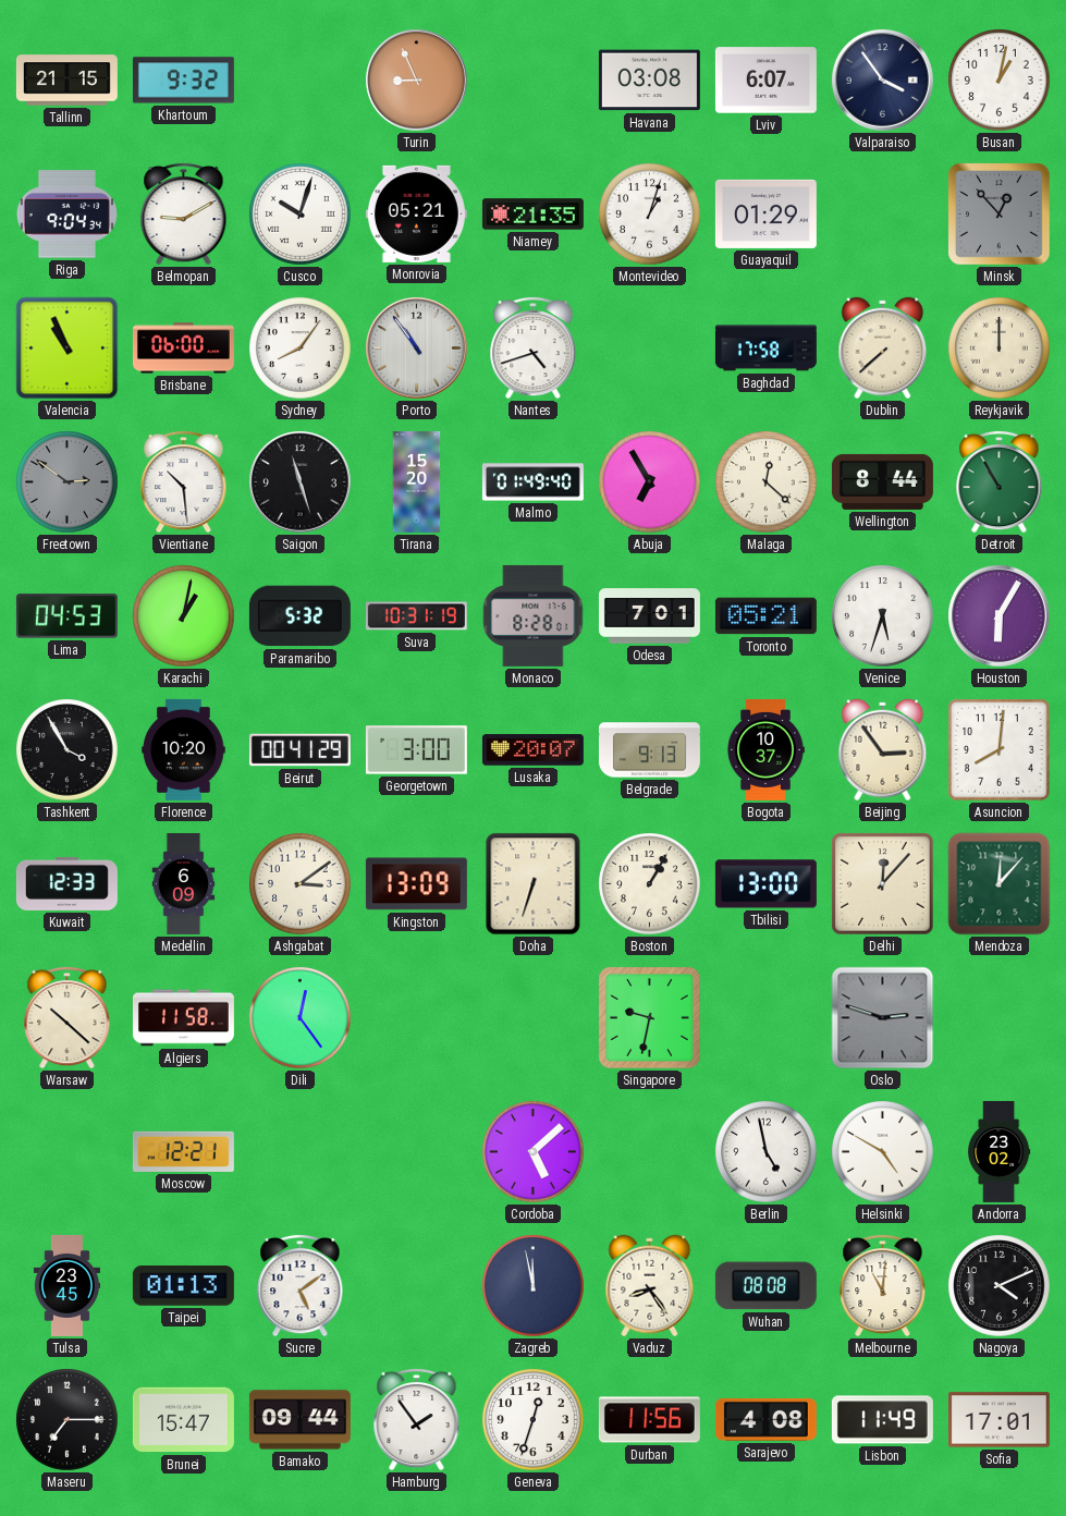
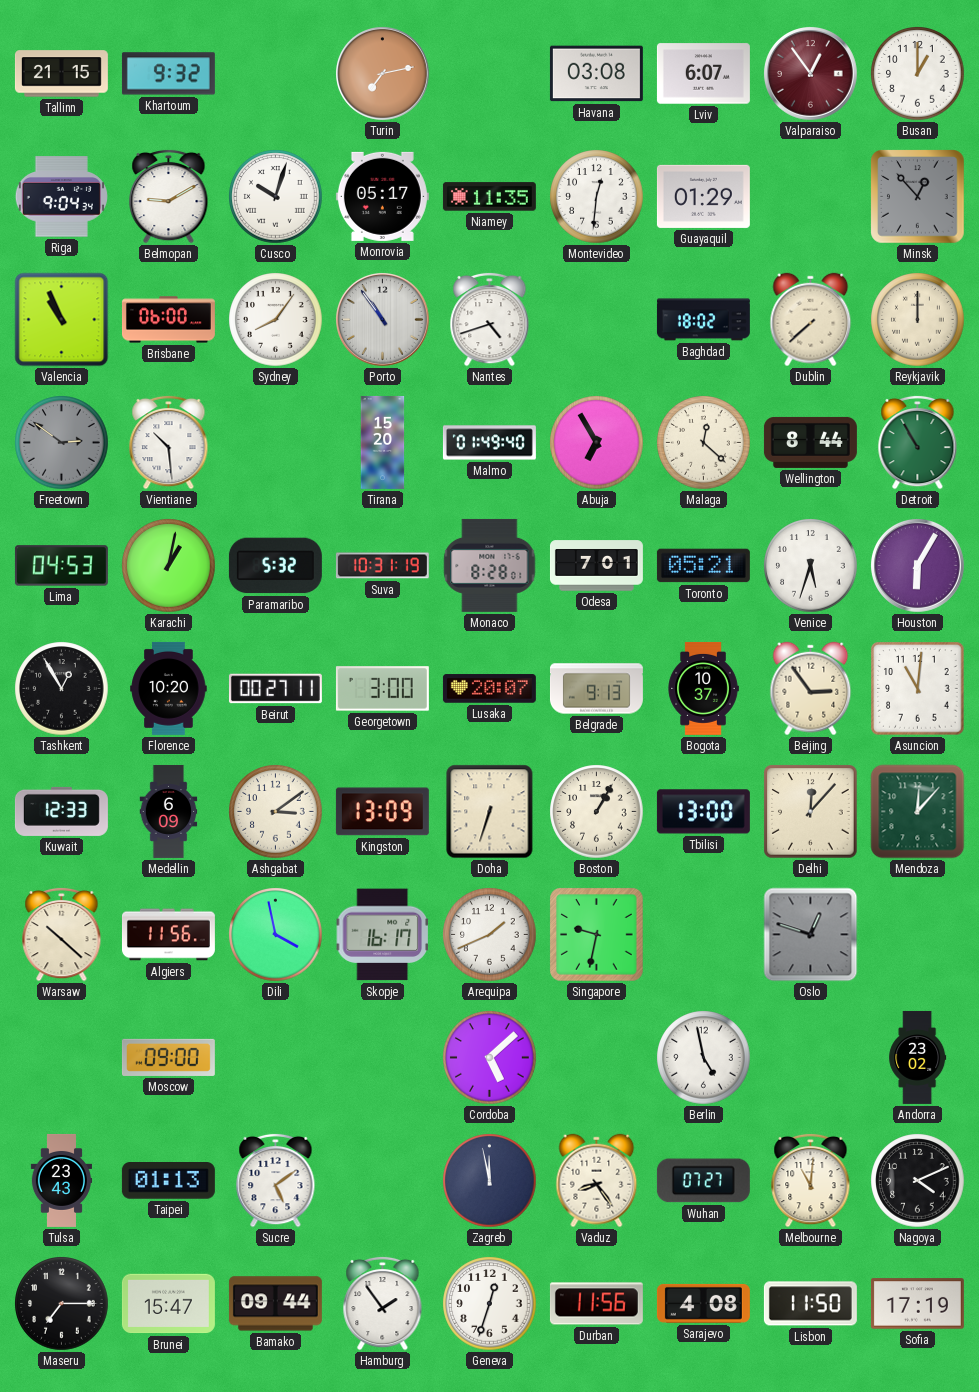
Turin: 8:56 -> 7:13
Valparaiso: 3:54 -> 12:54
Valparaiso dial: navy -> burgundy
Busan: 1:02 -> 1:00
Monrovia: 05:21 -> 05:17
Niamey: 21:35 -> 11:35
Montevideo: 1:03 -> 12:31
Baghdad: 17:58 -> 18:02
Saigon: 11:27 -> none
Tashkent: 3:55 -> 12:55
Beirut: 00:41 -> 00:27
Asuncion: 8:01 -> 11:01
Algiers: 11:58 -> 11:56
Dili: 12:24 -> 3:58
Skopje: none -> 16:17
Arequipa: none -> 1:41
Oslo: 2:48 -> 12:48
Moscow: 12:21 -> 09:00
Helsinki: 4:50 -> none
Tulsa: 23:45 -> 23:43
Wuhan: 08:08 -> 07:27
Lisbon: 11:49 -> 11:50
Sofia: 17:01 -> 17:19
